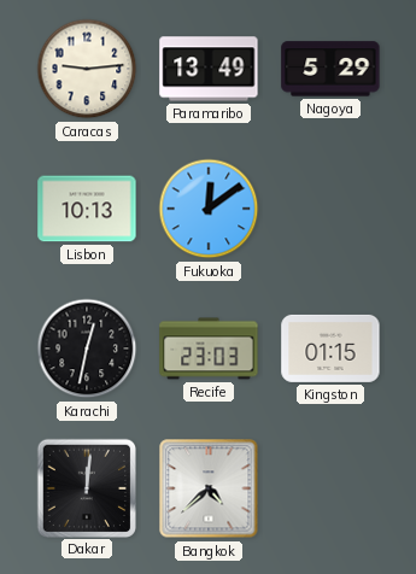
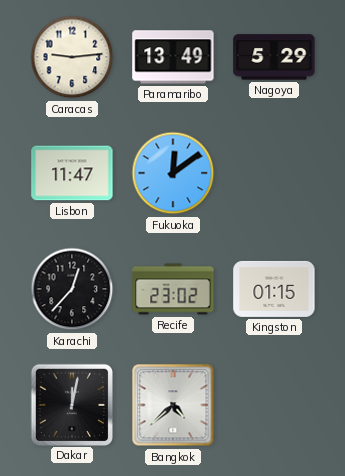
Lisbon: 10:13 -> 11:47
Karachi: 12:32 -> 12:37
Recife: 23:03 -> 23:02
Dakar: 12:01 -> 12:02
